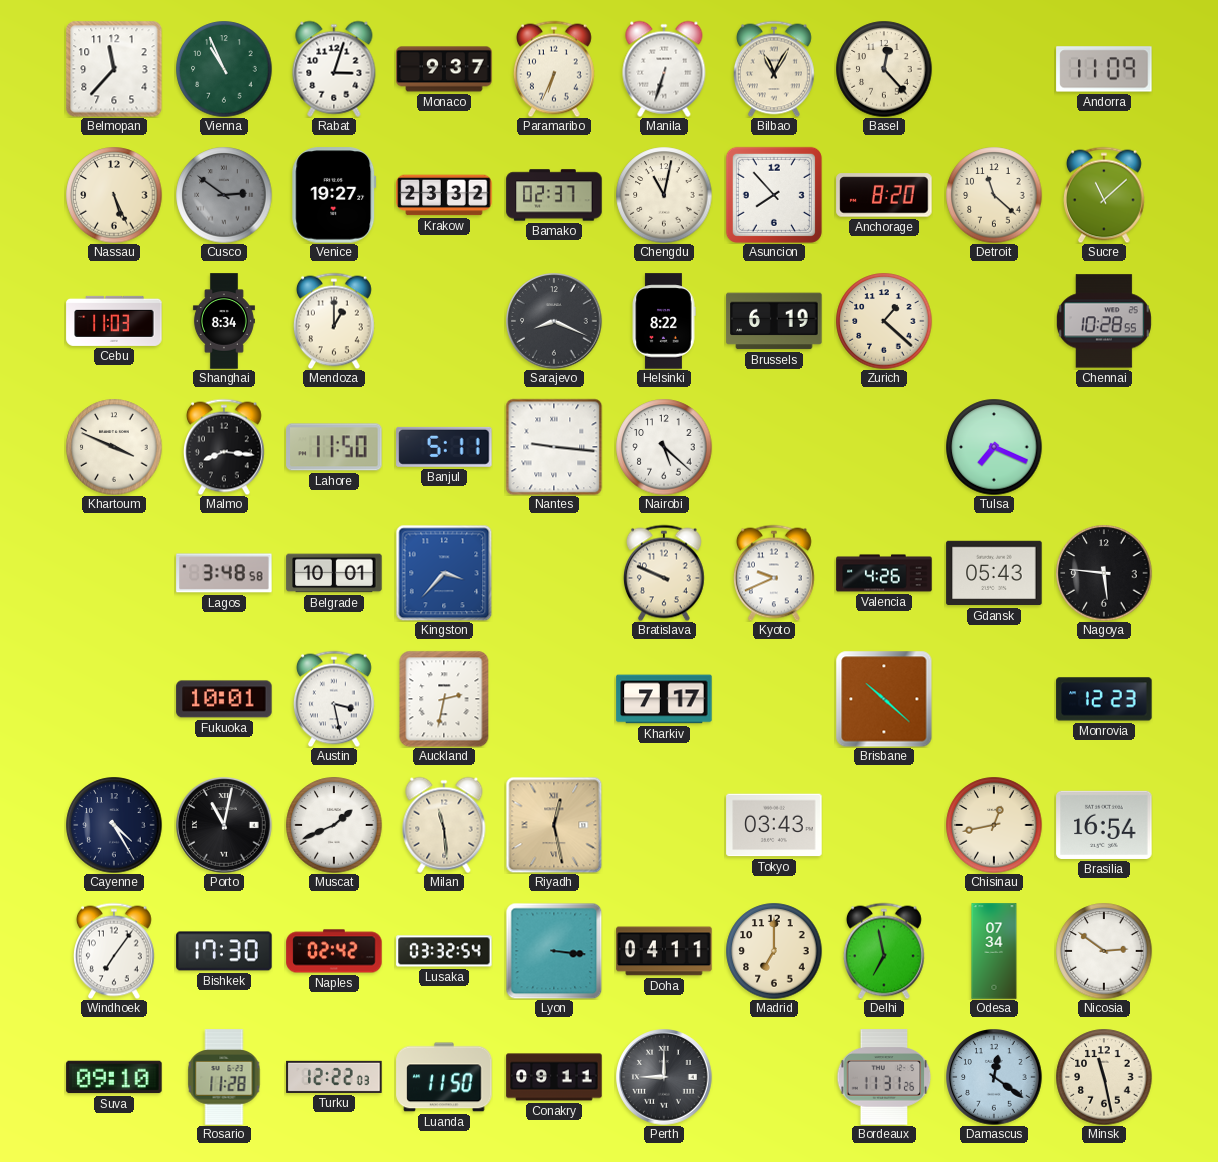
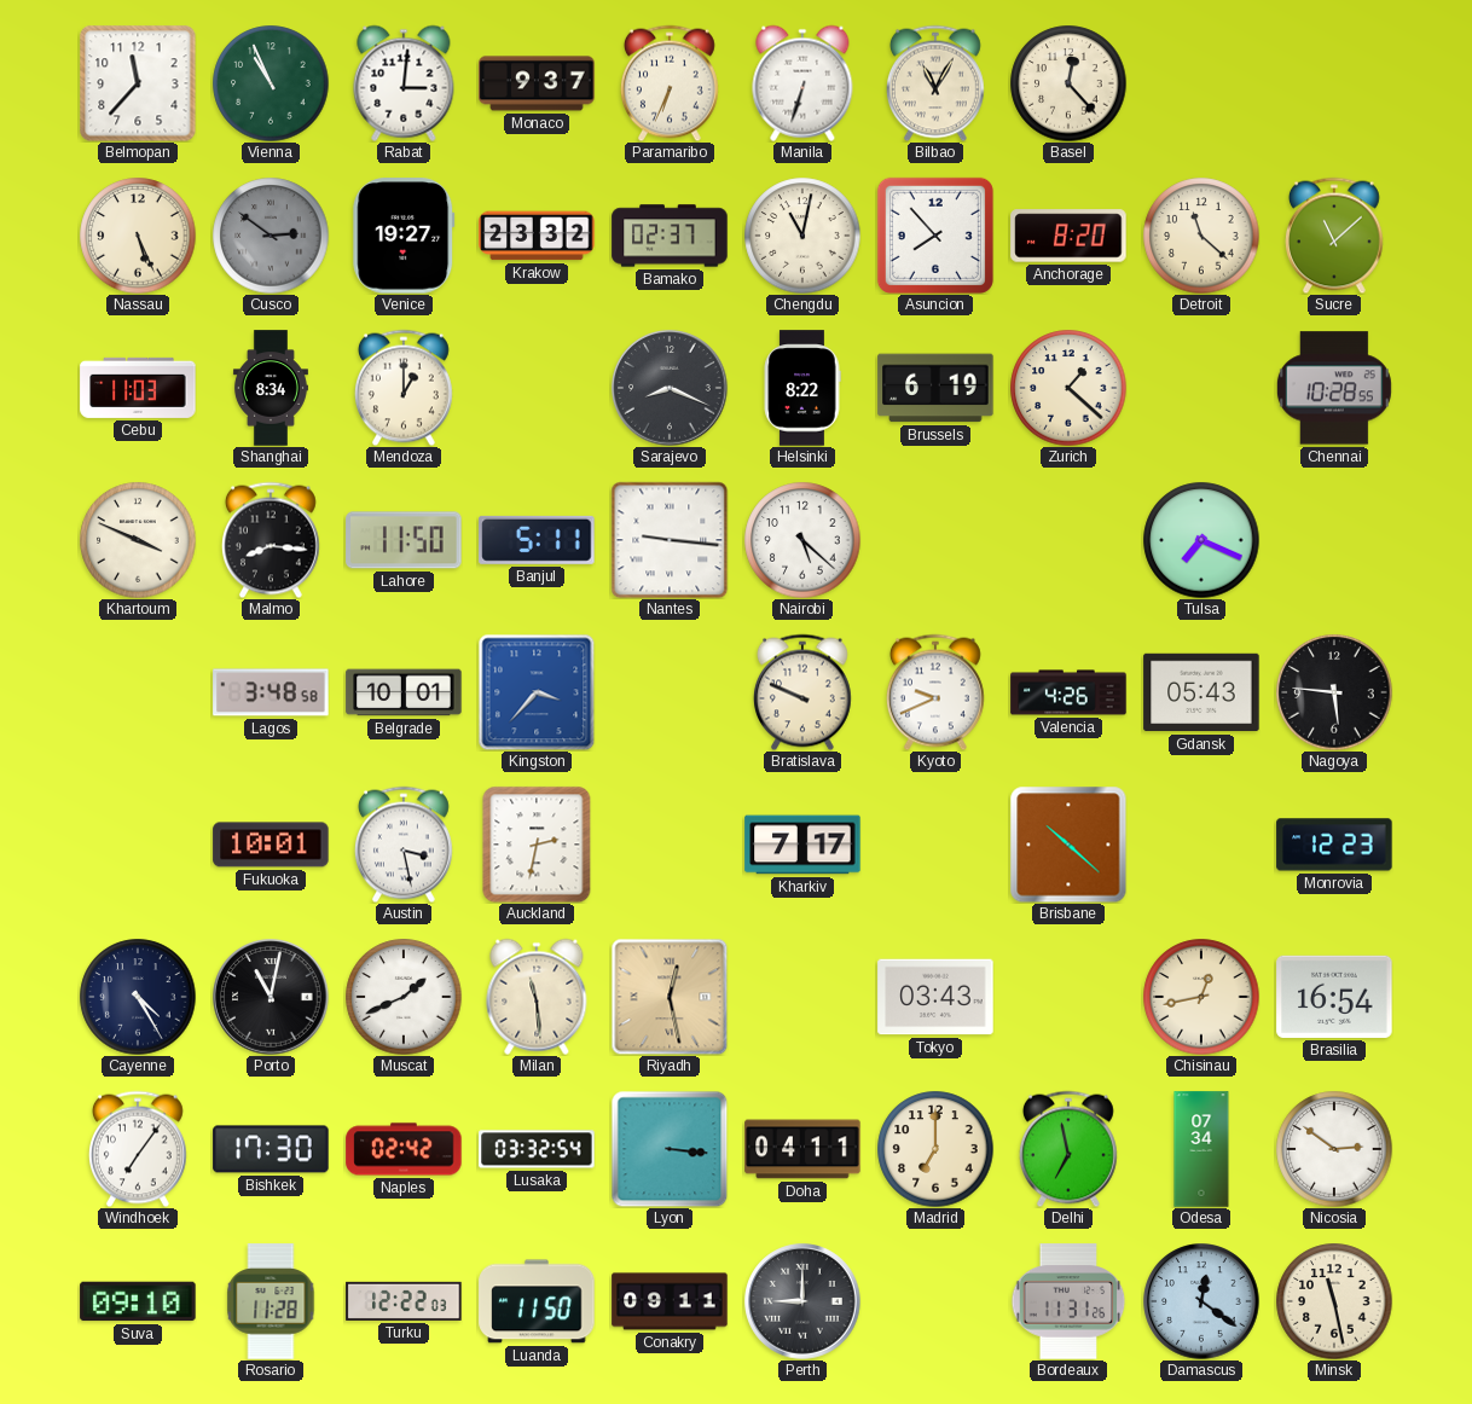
Rabat: 3:03 -> 3:01
Andorra: 11:09 -> none
